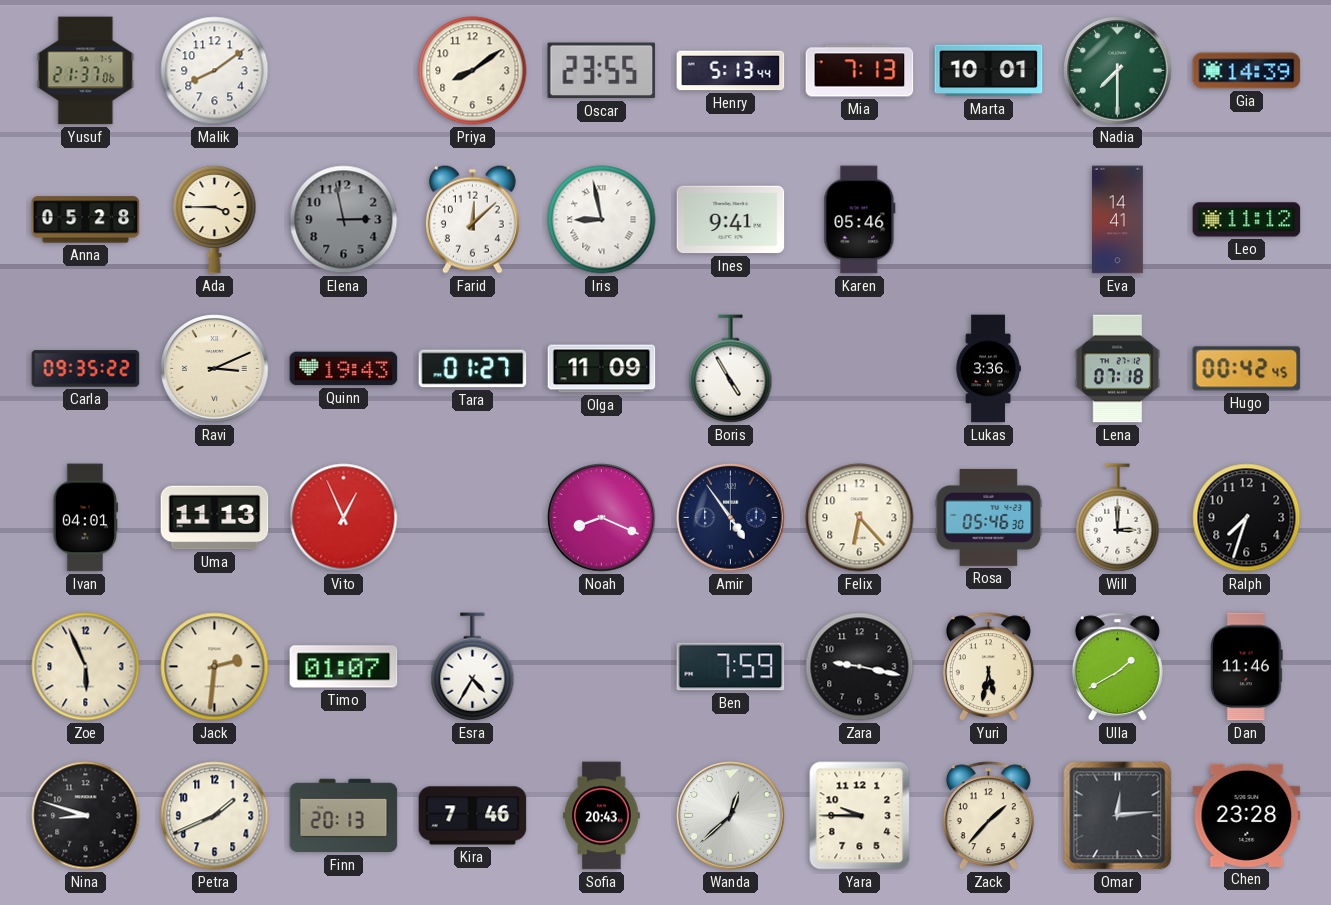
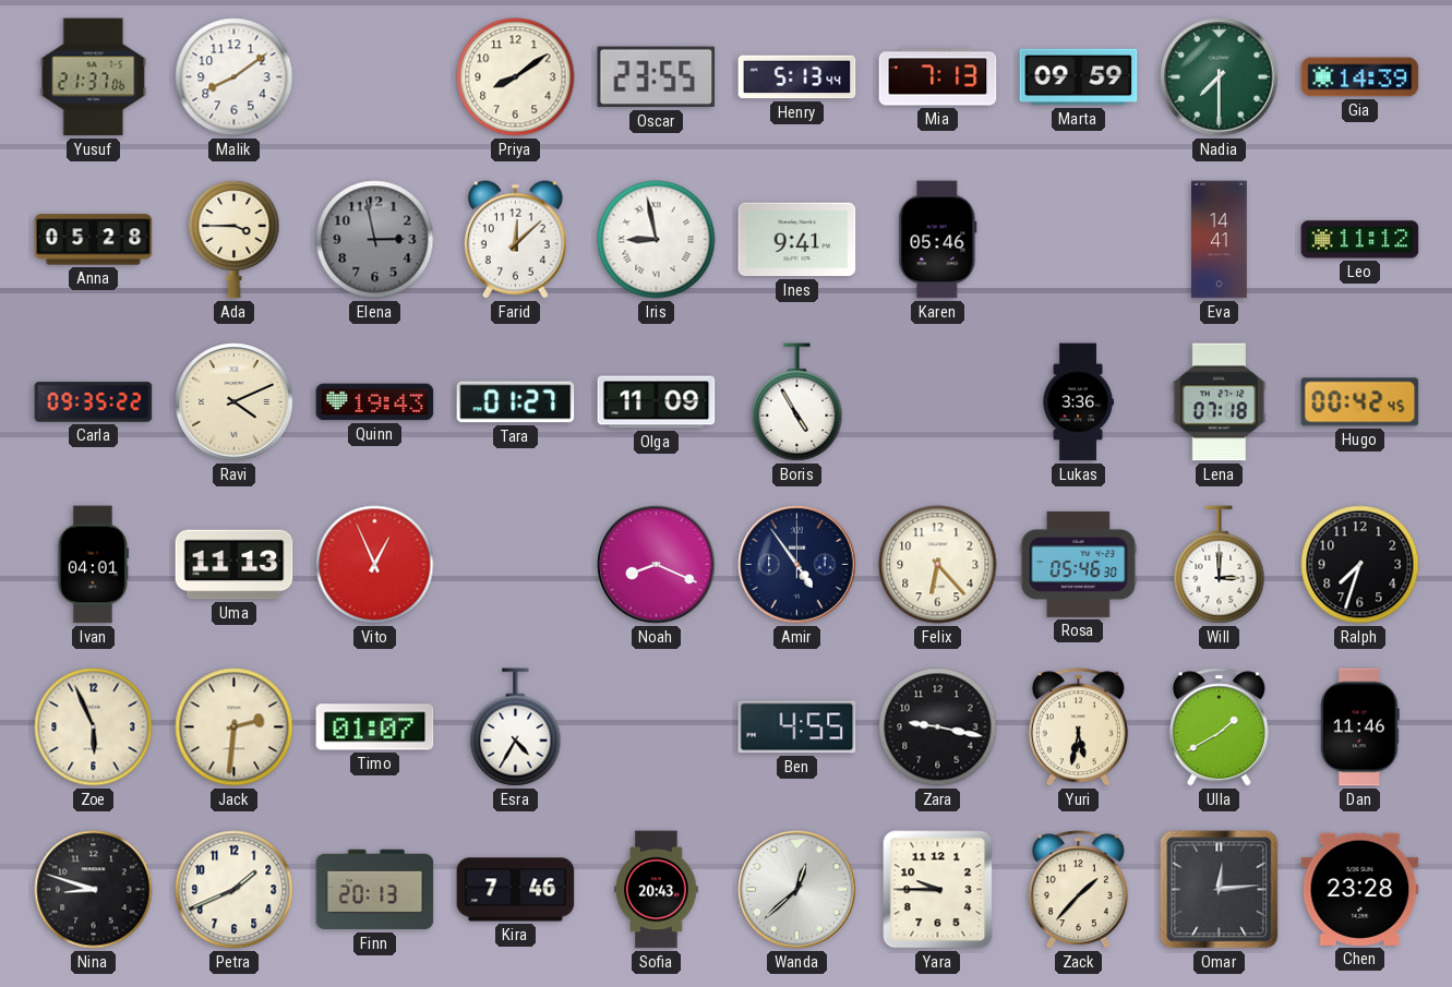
Marta: 10:01 -> 09:59
Ravi: 3:11 -> 4:11
Ben: 7:59 -> 4:55
